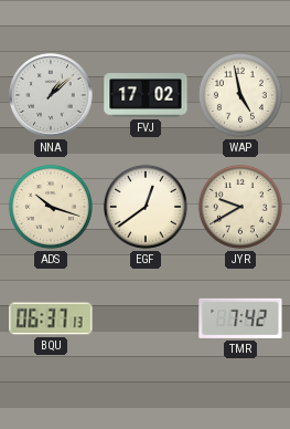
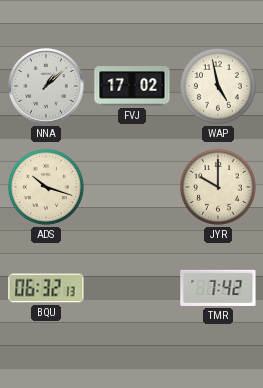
EGF: 12:39 -> none
JYR: 9:40 -> 10:00
BQU: 06:37 -> 06:32
